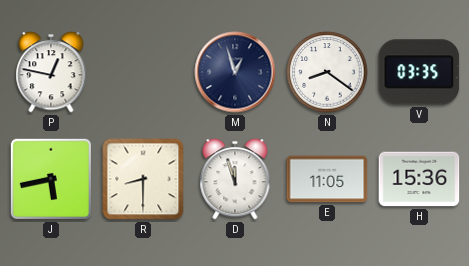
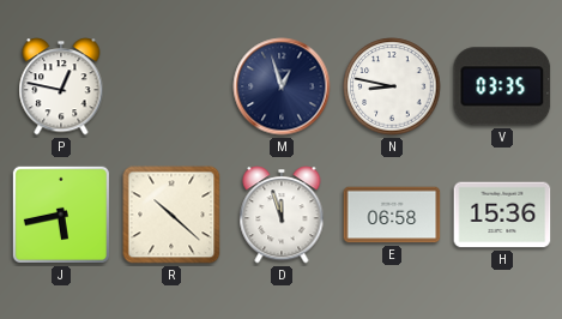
N: 8:21 -> 8:47
R: 8:30 -> 10:22
E: 11:05 -> 06:58
